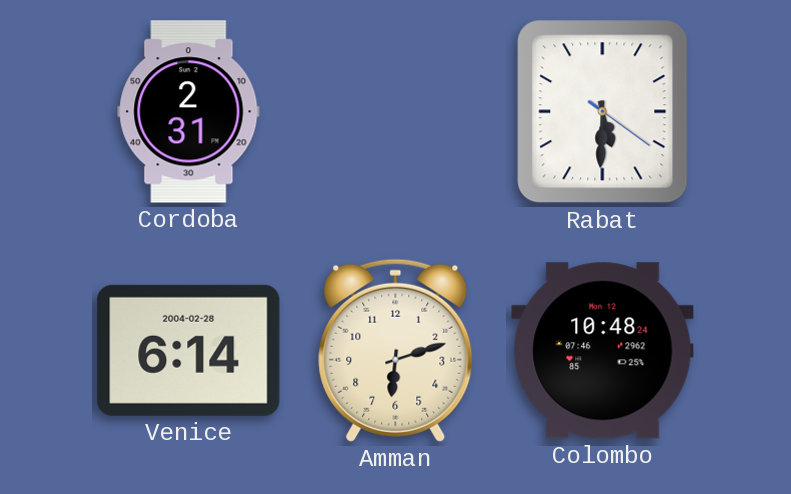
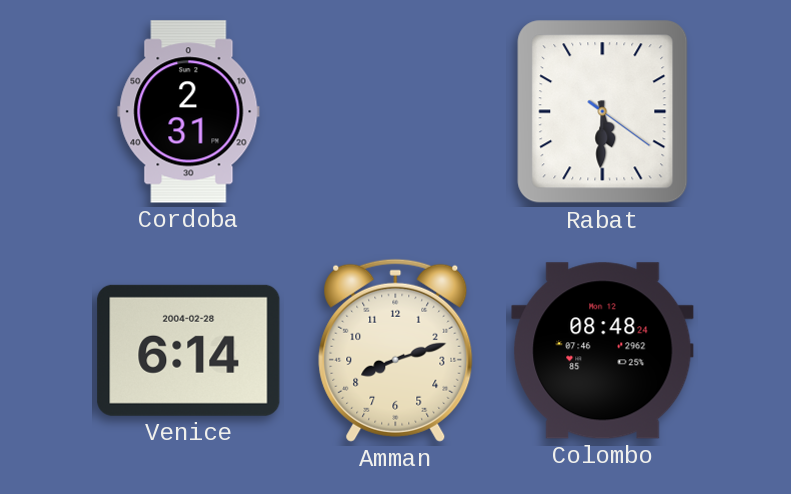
Amman: 6:12 -> 8:12
Colombo: 10:48 -> 08:48
